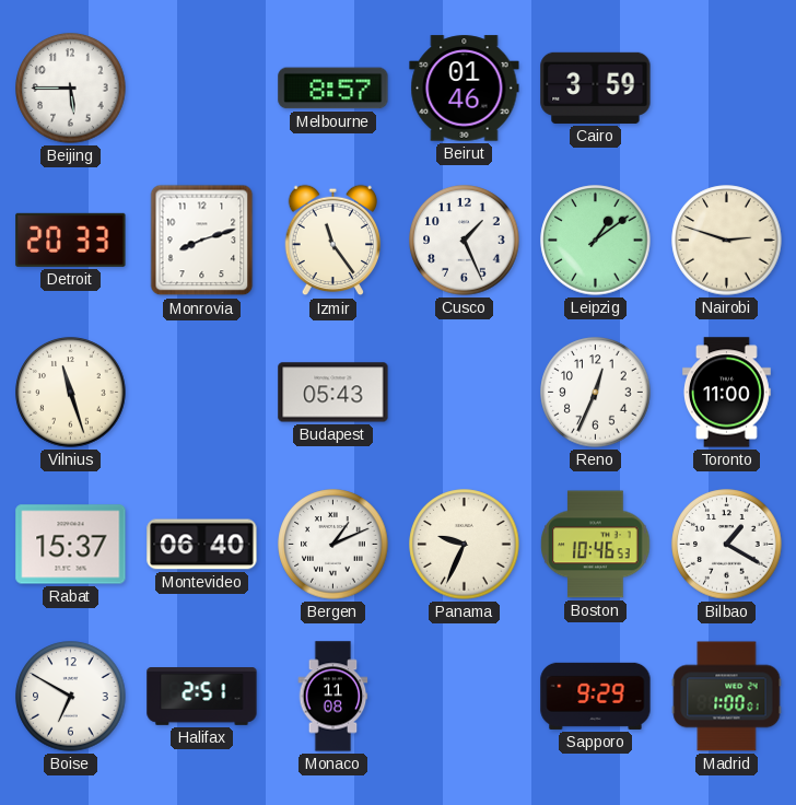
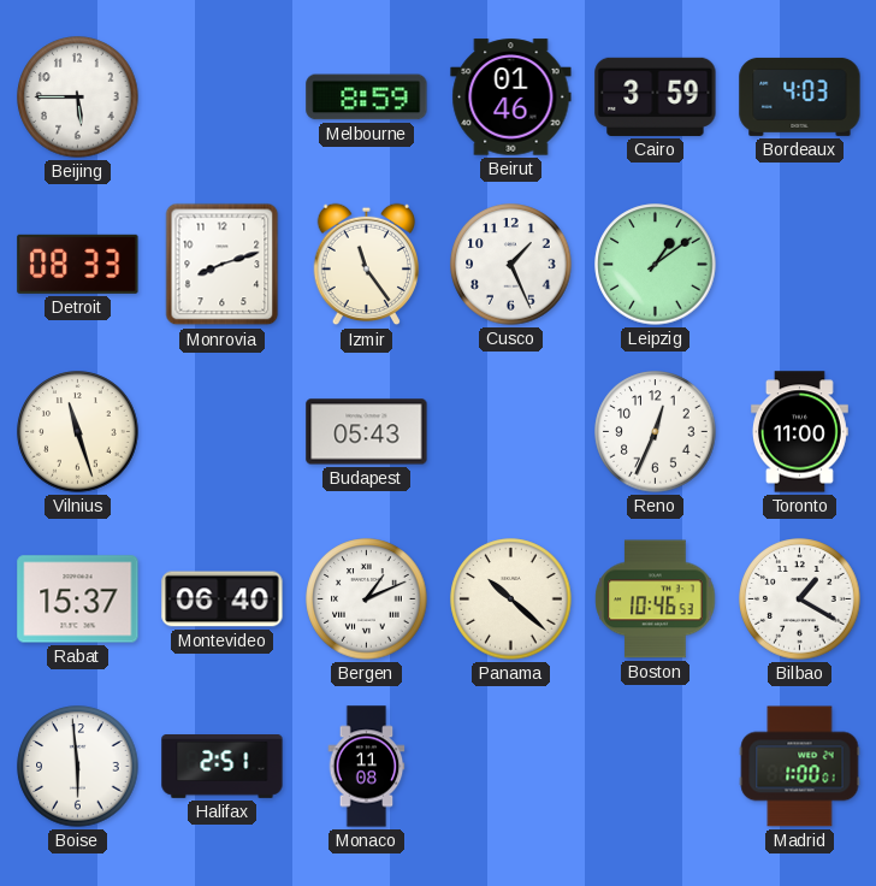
Melbourne: 8:57 -> 8:59
Bordeaux: none -> 4:03
Detroit: 20:33 -> 08:33
Nairobi: 2:48 -> none
Panama: 9:34 -> 10:22
Boise: 6:50 -> 5:59
Sapporo: 9:29 -> none
